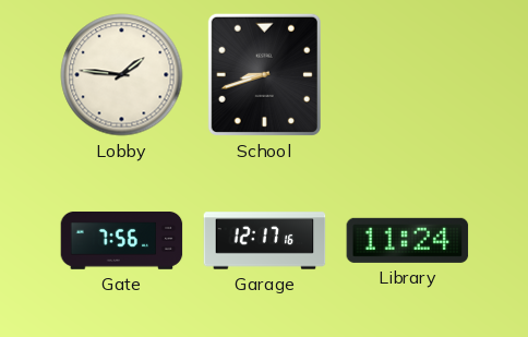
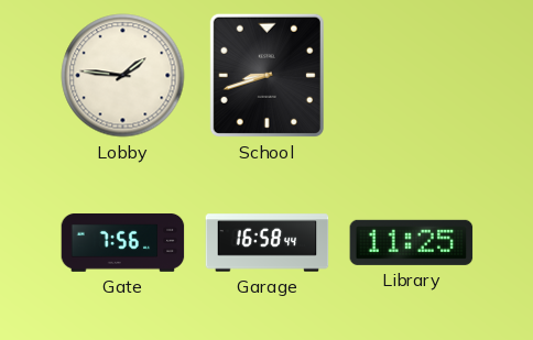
Garage: 12:17 -> 16:58
Library: 11:24 -> 11:25
